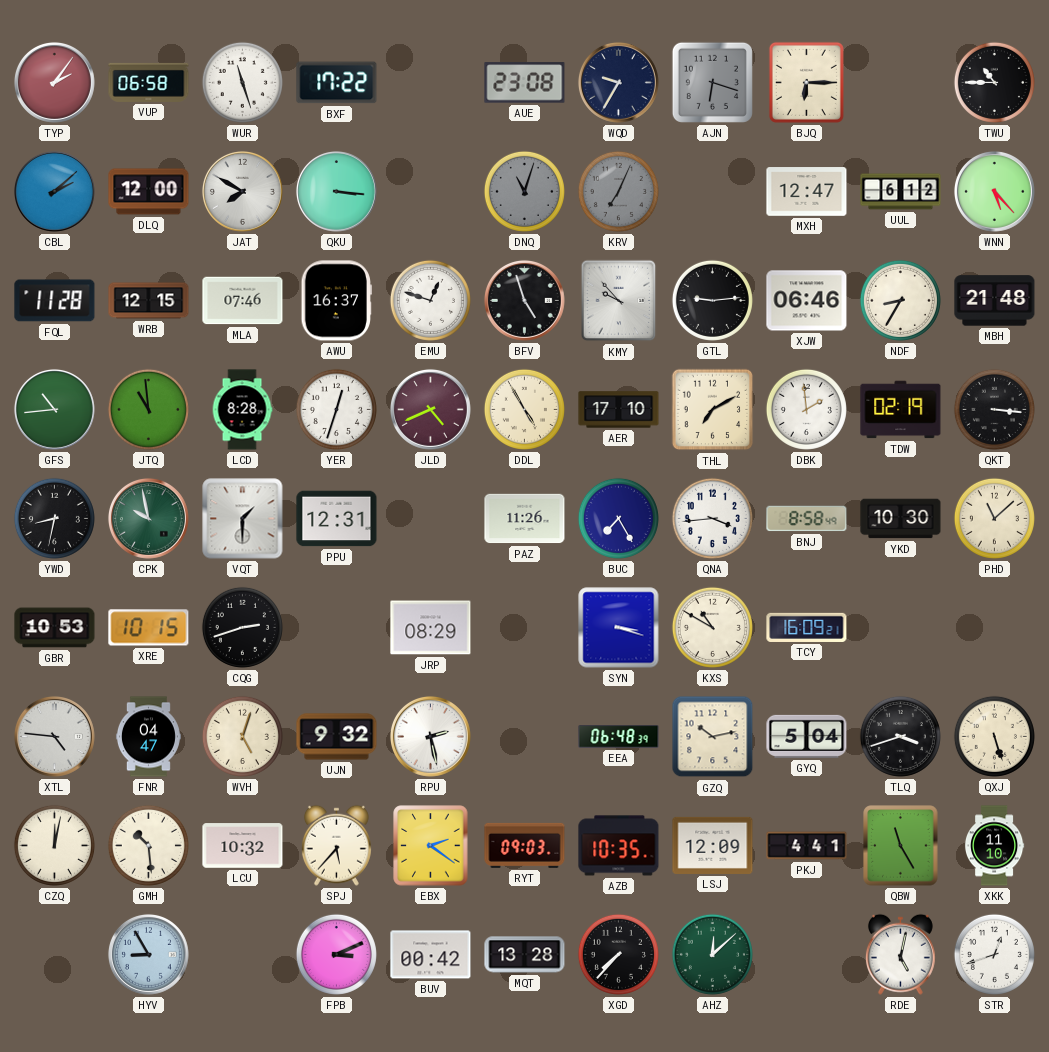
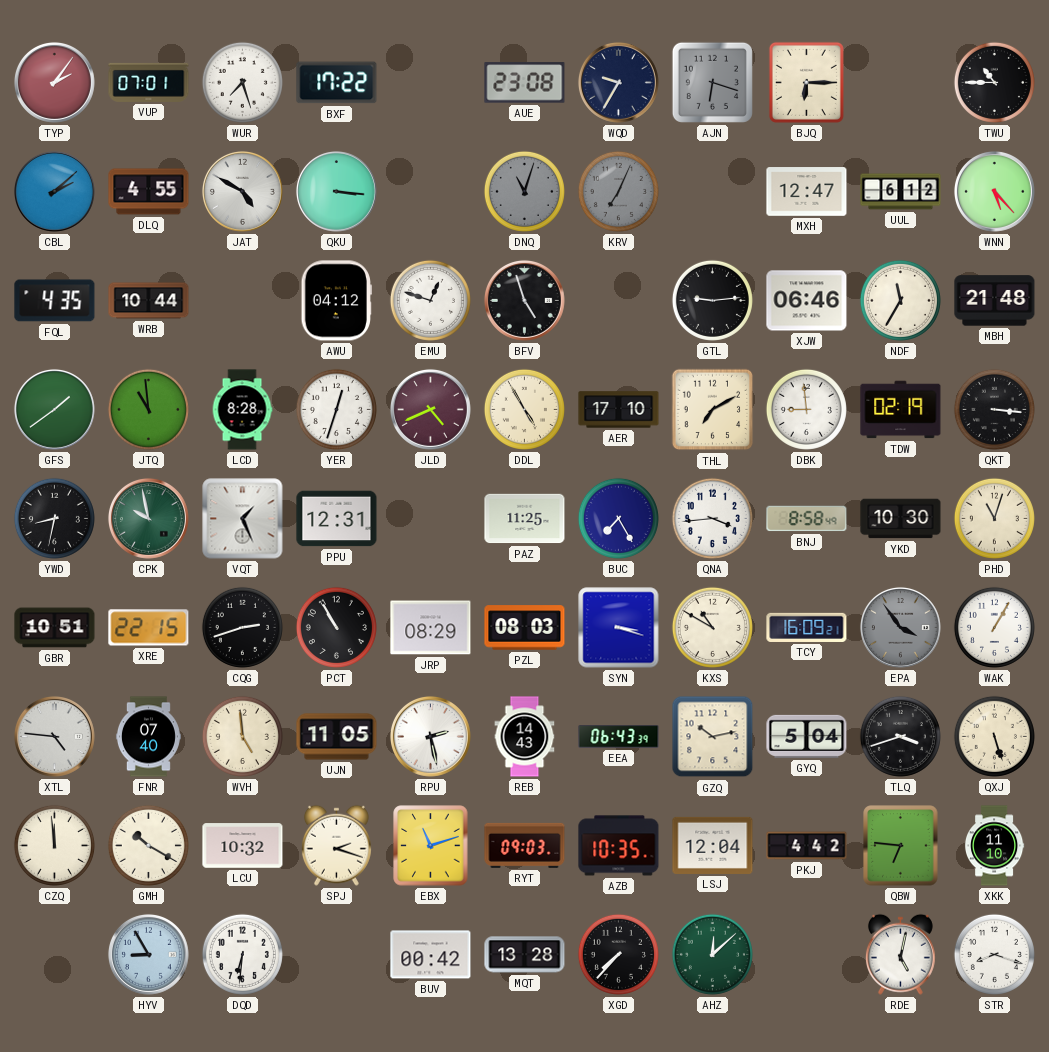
VUP: 06:58 -> 07:01
WUR: 11:27 -> 7:27
DLQ: 12:00 -> 4:55
JAT: 7:50 -> 4:50
FQL: 11:28 -> 4:35
WRB: 12:15 -> 10:44
MLA: 07:46 -> none
AWU: 16:37 -> 04:12
KMY: 9:53 -> none
NDF: 8:35 -> 11:35
GFS: 10:44 -> 1:39
DBK: 1:59 -> 8:59
VQT: 1:30 -> 1:26
PAZ: 11:26 -> 11:25
PHD: 11:08 -> 11:03
GBR: 10:53 -> 10:51
XRE: 10:15 -> 22:15
PCT: none -> 10:55
PZL: none -> 08:03
EPA: none -> 3:54
WAK: none -> 1:05
FNR: 04:47 -> 07:40
WVH: 5:03 -> 4:59
UJN: 9:32 -> 11:05
REB: none -> 14:43
EEA: 06:48 -> 06:43
CZQ: 12:02 -> 11:59
GMH: 10:29 -> 10:20
SPJ: 5:37 -> 2:18
EBX: 2:21 -> 11:12
LSJ: 12:09 -> 12:04
PKJ: 4:41 -> 4:42
QBW: 11:25 -> 6:46
DQD: none -> 6:31
FPB: 3:11 -> none
STR: 12:42 -> 8:18
